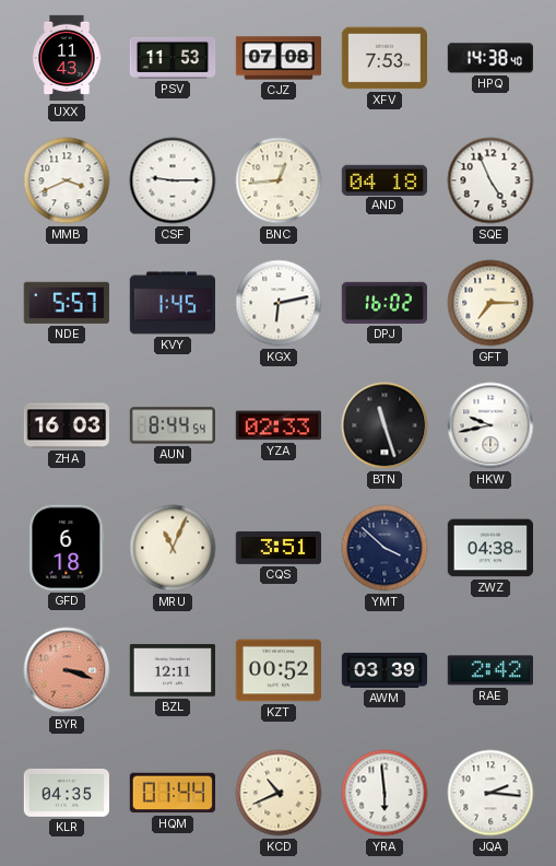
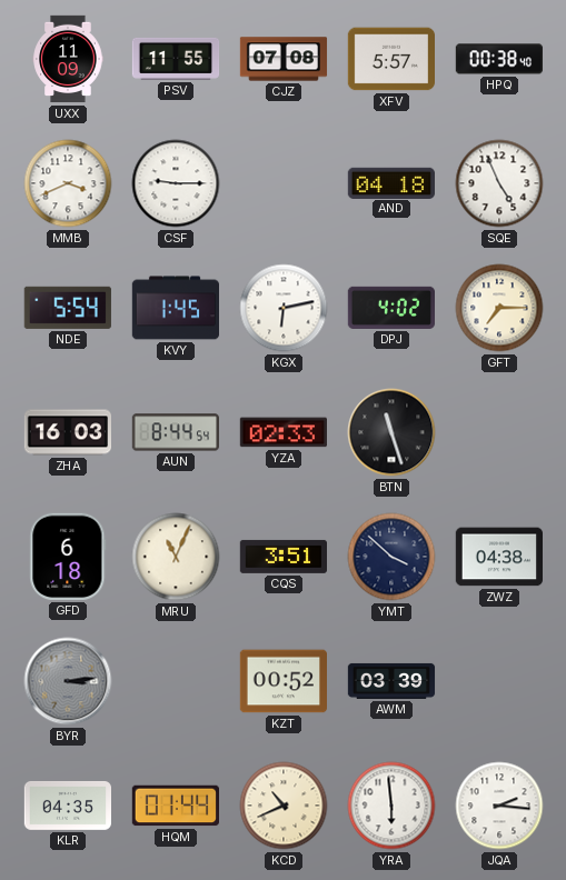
UXX: 11:43 -> 11:09
PSV: 11:53 -> 11:55
XFV: 7:53 -> 5:57
HPQ: 14:38 -> 00:38
BNC: 12:44 -> none
NDE: 5:57 -> 5:54
DPJ: 16:02 -> 4:02
HKW: 9:43 -> none
BYR: 3:18 -> 3:14
BYR dial: salmon -> grey
BZL: 12:11 -> none
RAE: 2:42 -> none
